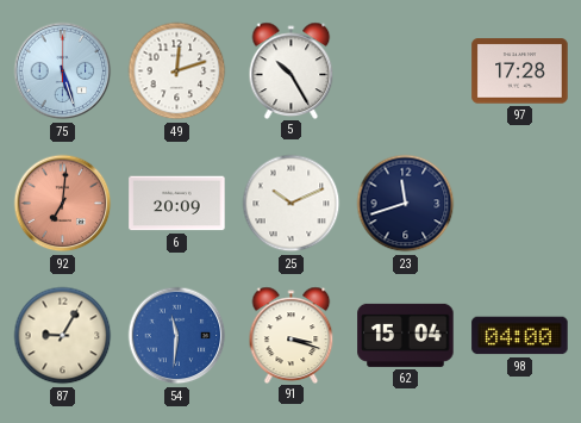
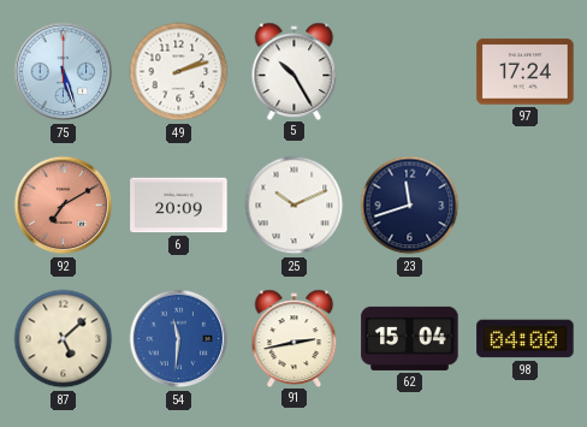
49: 12:12 -> 2:12
97: 17:28 -> 17:24
92: 7:01 -> 7:10
87: 9:05 -> 5:08
91: 3:18 -> 2:43
